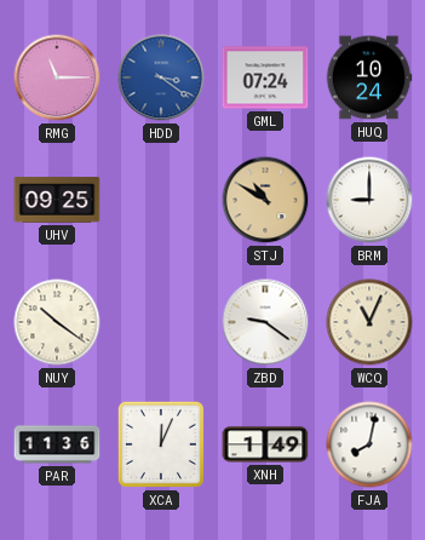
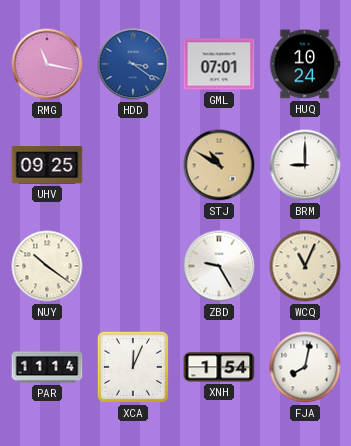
RMG: 11:15 -> 11:17
GML: 07:24 -> 07:01
ZBD: 9:21 -> 9:25
PAR: 11:36 -> 11:14
XNH: 1:49 -> 1:54
